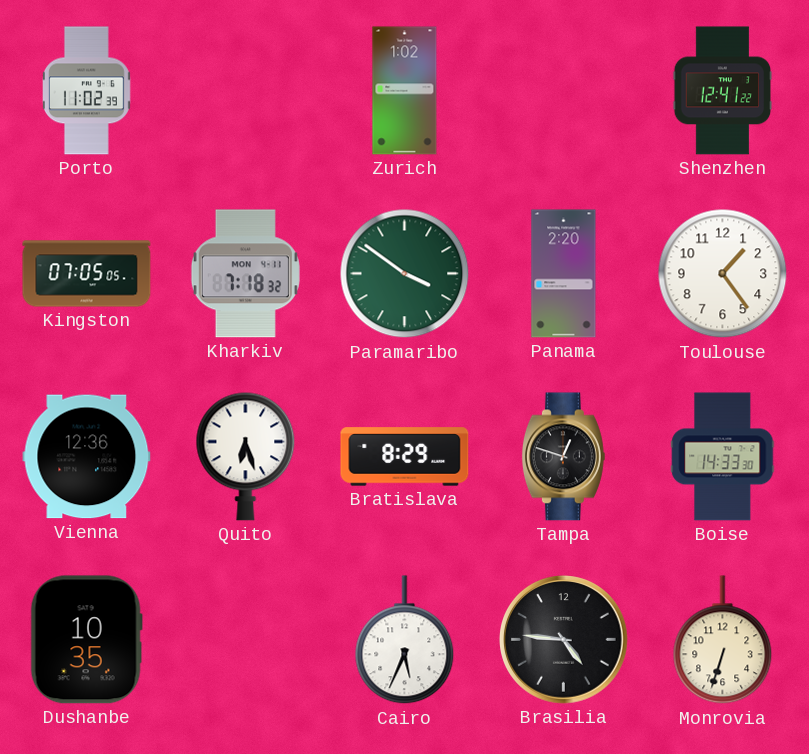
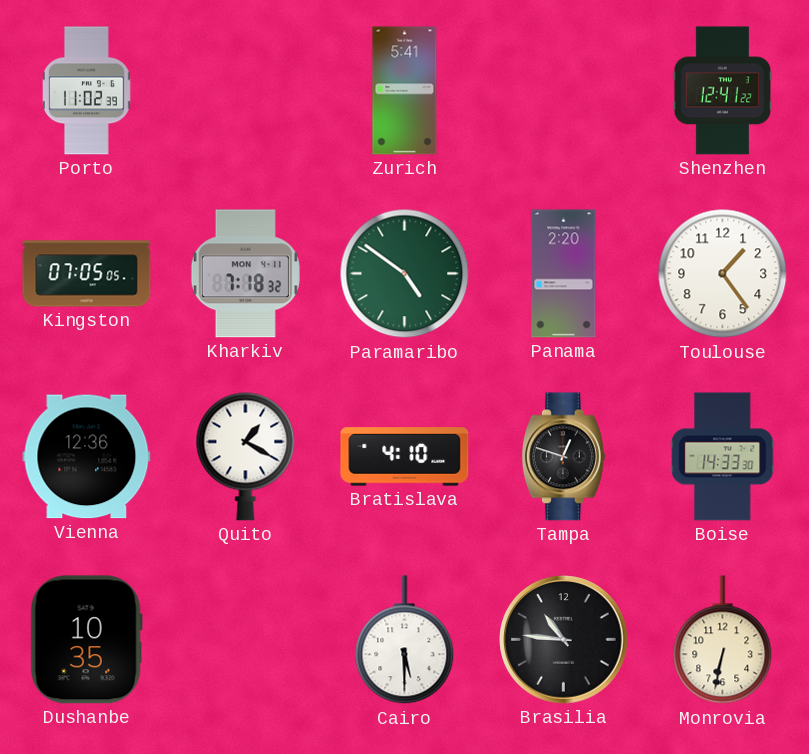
Zurich: 1:02 -> 5:41
Paramaribo: 3:51 -> 4:51
Quito: 6:27 -> 1:20
Bratislava: 8:29 -> 4:10
Cairo: 5:34 -> 5:30
Brasilia: 4:46 -> 10:46
Monrovia: 6:33 -> 6:32
